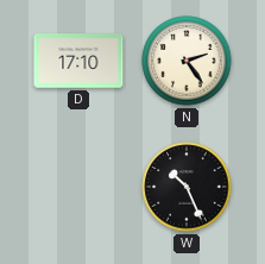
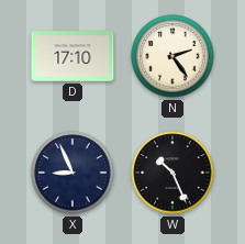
X: none -> 8:56
